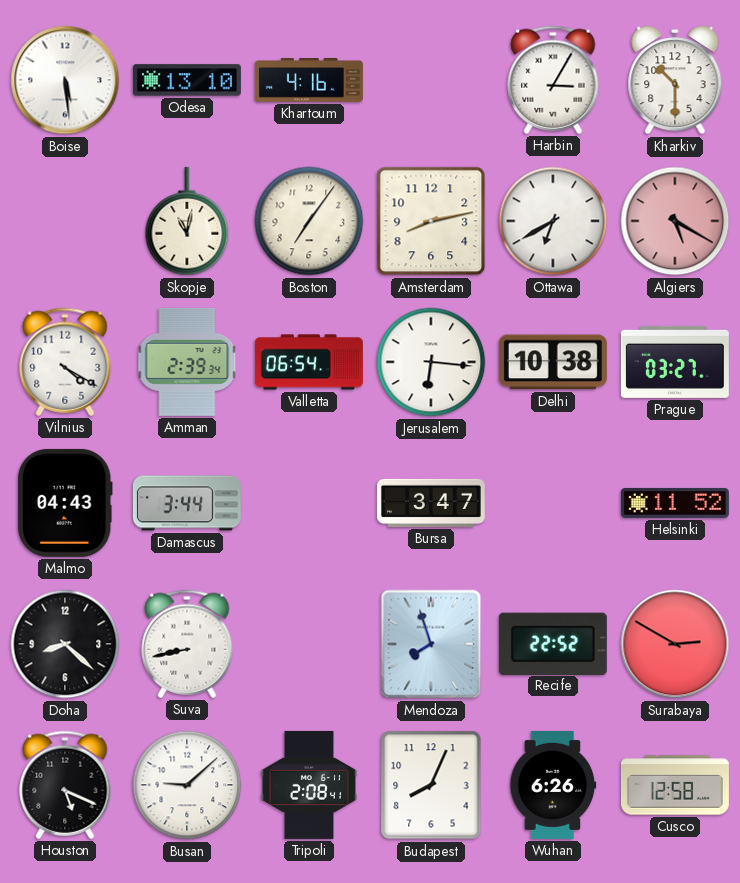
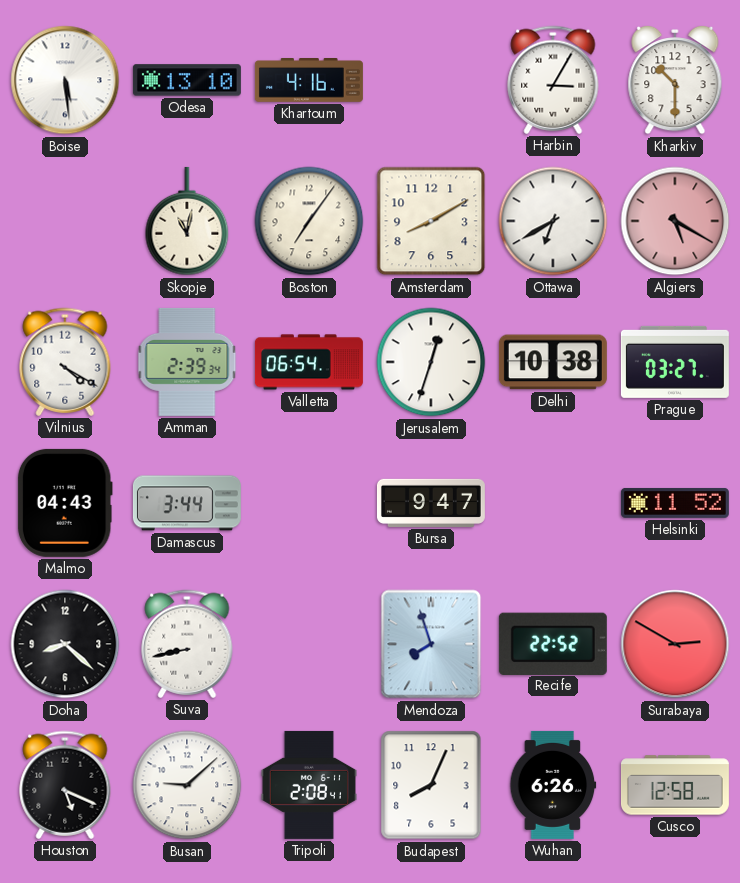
Amsterdam: 8:13 -> 8:10
Jerusalem: 6:16 -> 12:33
Bursa: 3:47 -> 9:47
